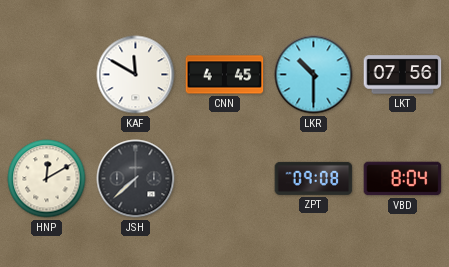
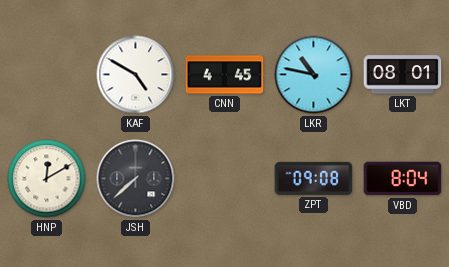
KAF: 11:50 -> 4:50
LKR: 10:30 -> 10:47
LKT: 07:56 -> 08:01
